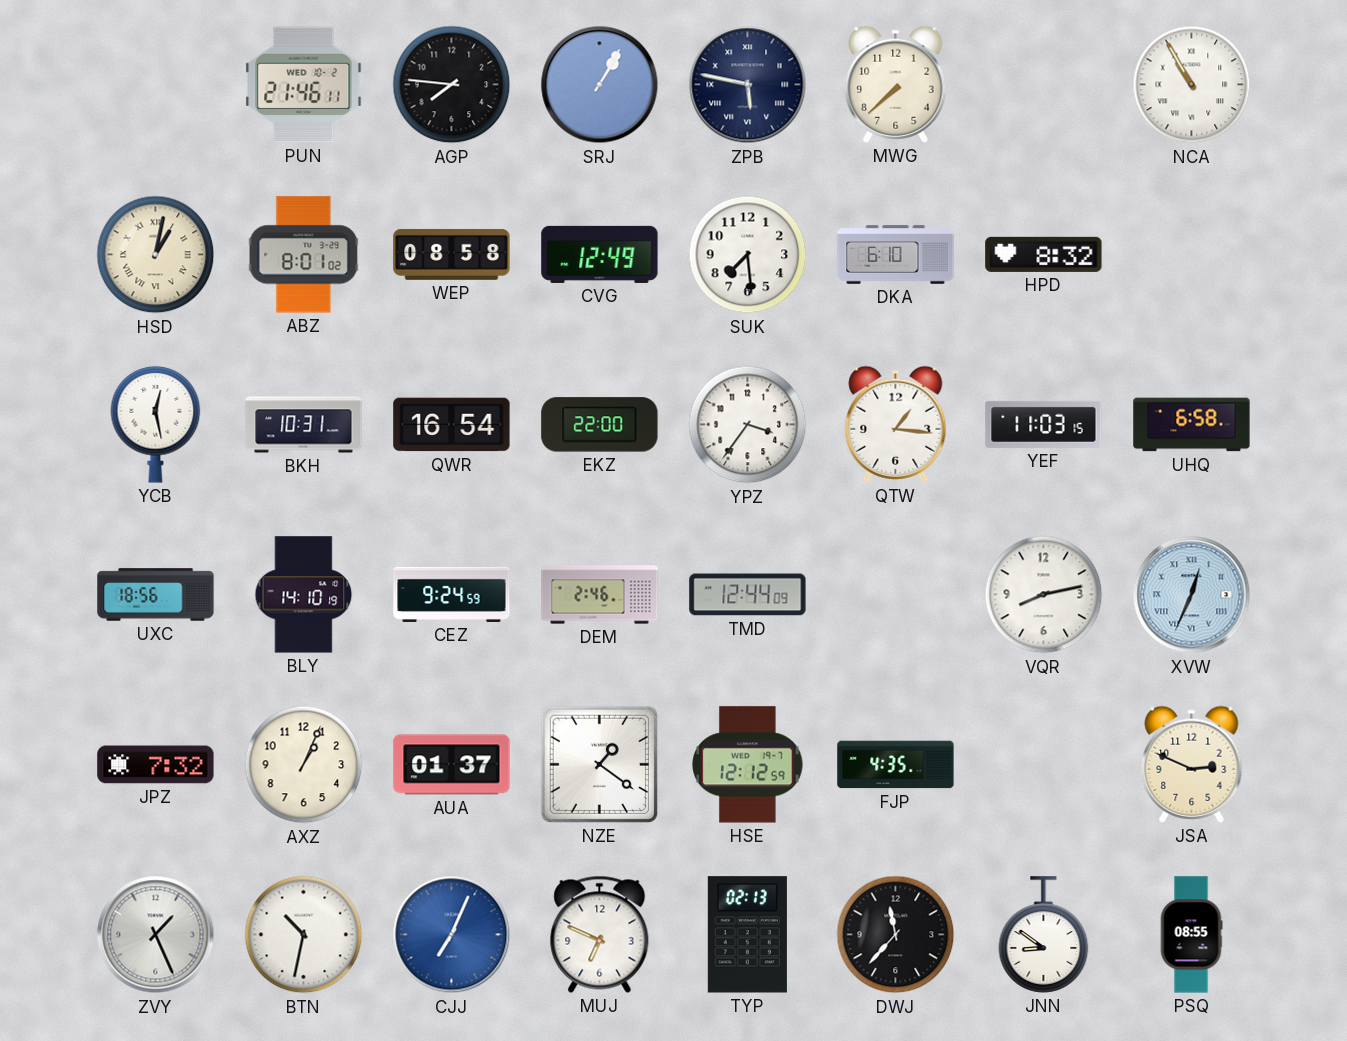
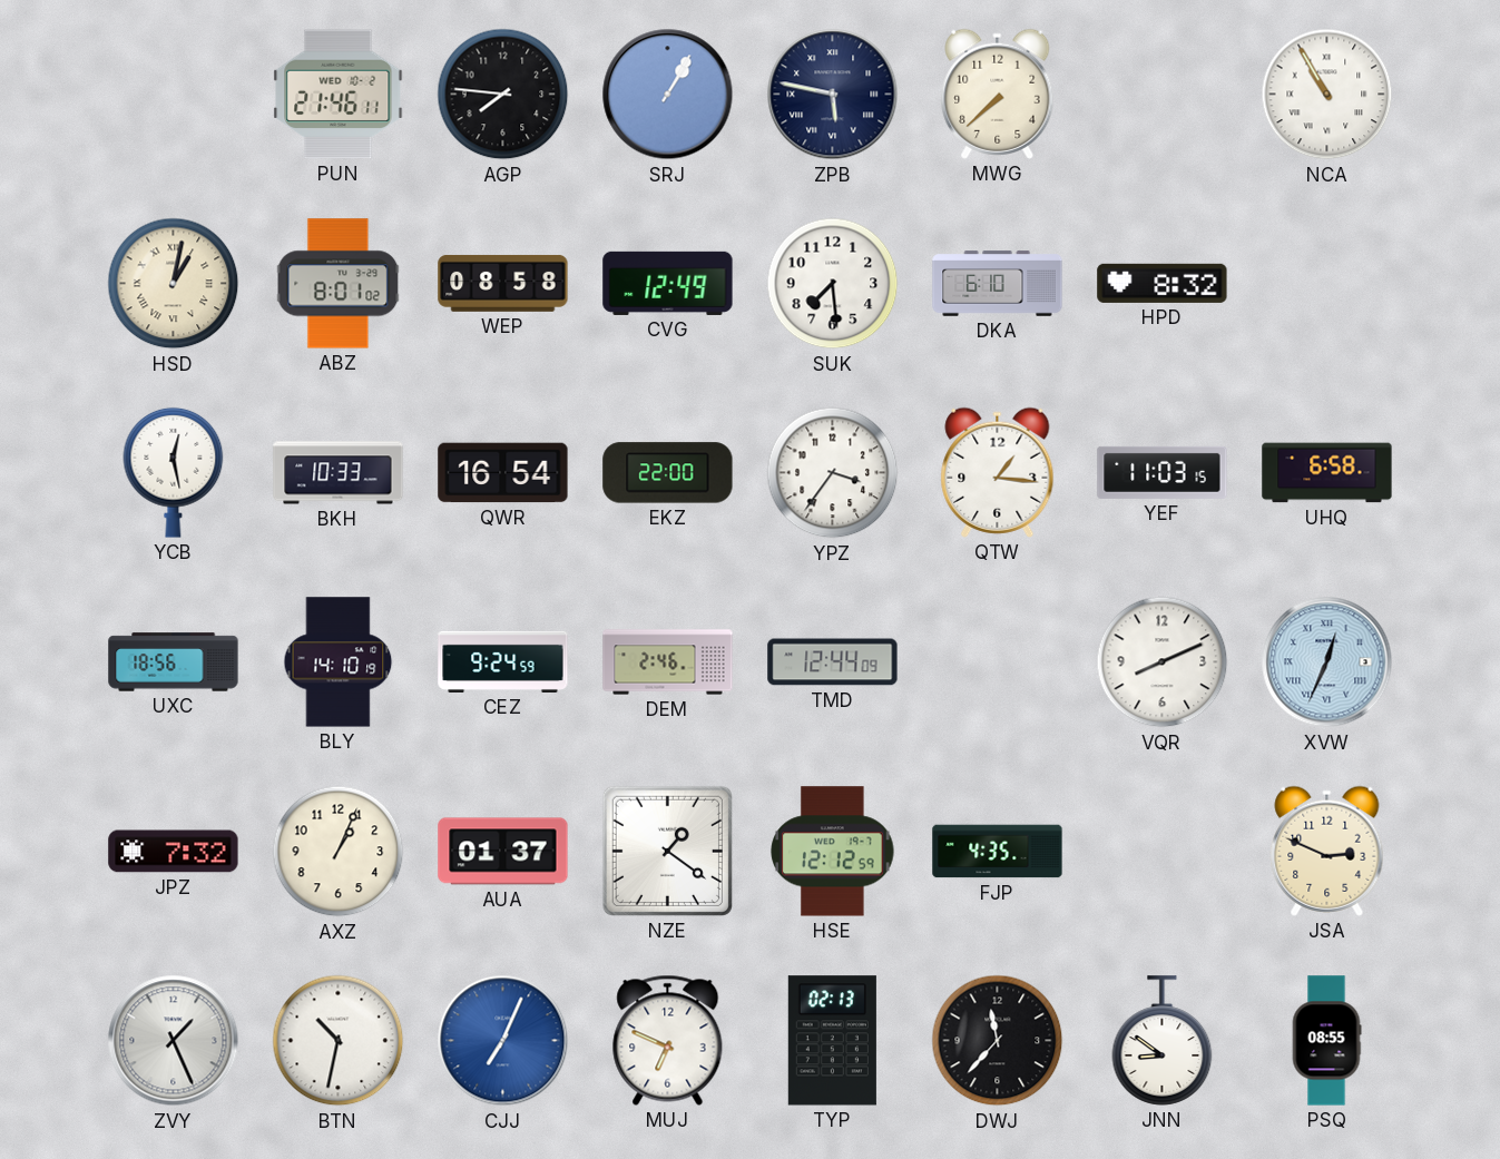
BKH: 10:31 -> 10:33
VQR: 8:13 -> 8:11
